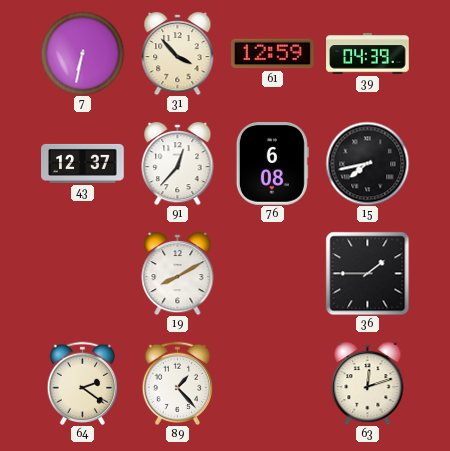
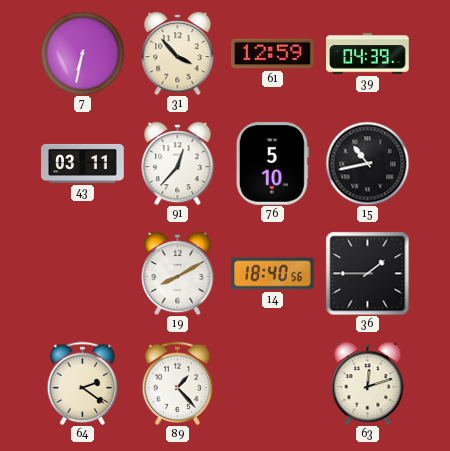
43: 12:37 -> 03:11
76: 6:08 -> 5:10
15: 7:43 -> 10:43
14: none -> 18:40
